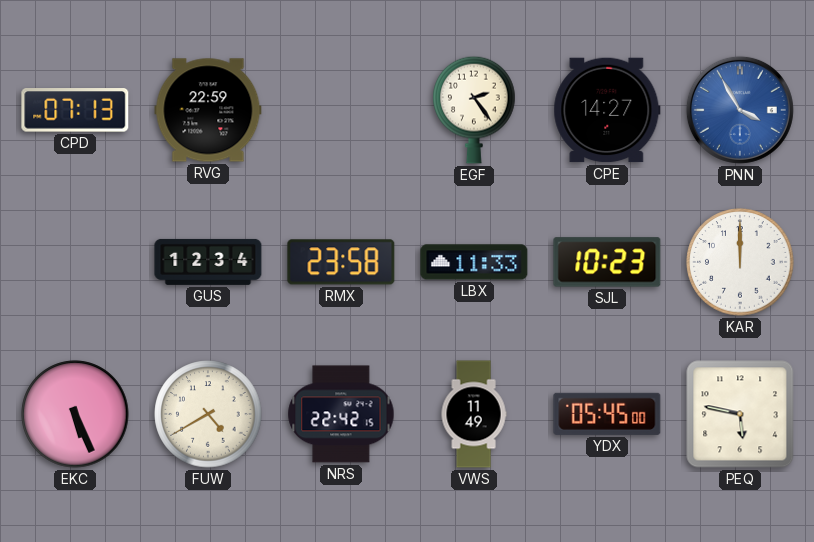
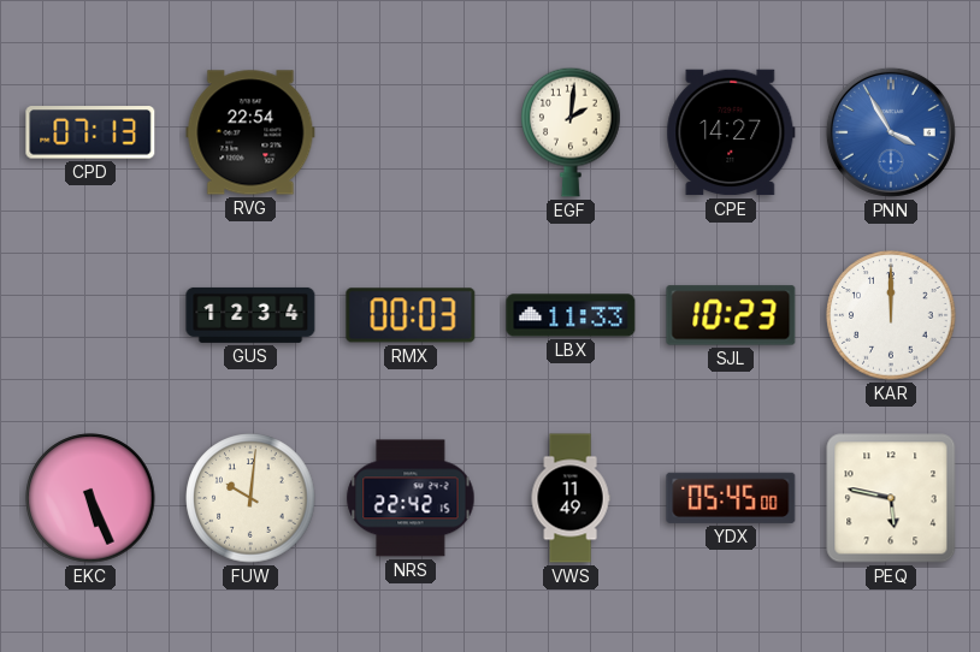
RVG: 22:59 -> 22:54
EGF: 2:24 -> 2:01
RMX: 23:58 -> 00:03
FUW: 4:40 -> 10:01
